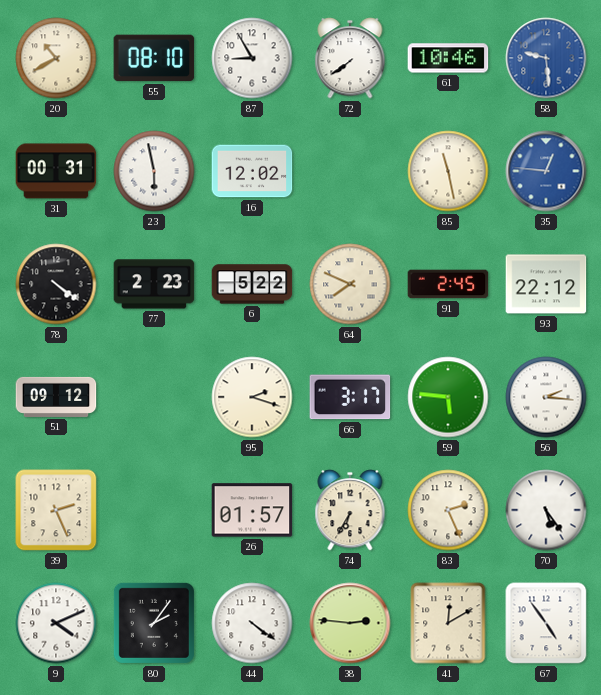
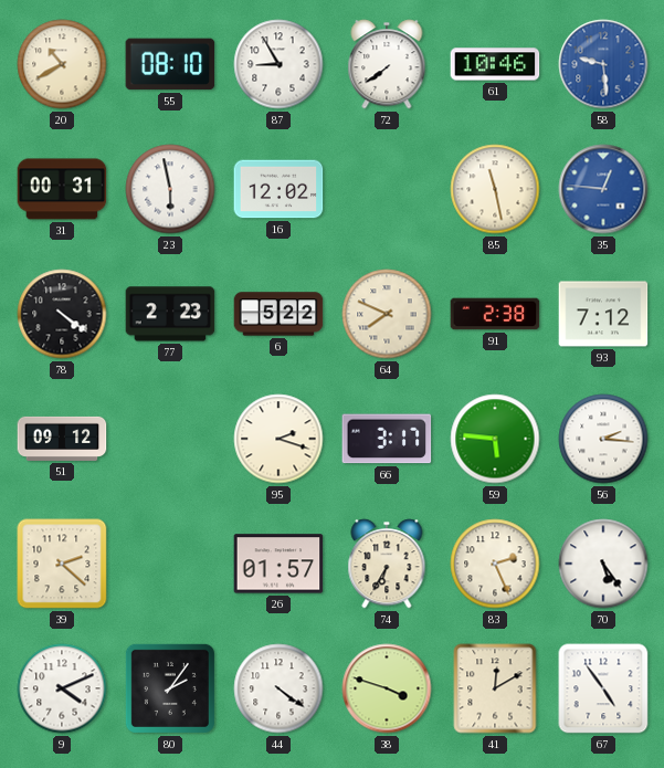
91: 2:45 -> 2:38
93: 22:12 -> 7:12
39: 2:26 -> 2:22
38: 2:46 -> 3:48
